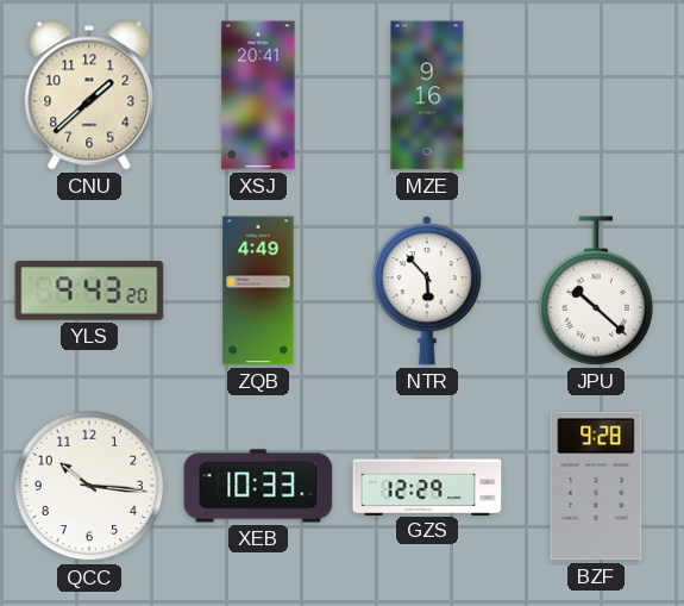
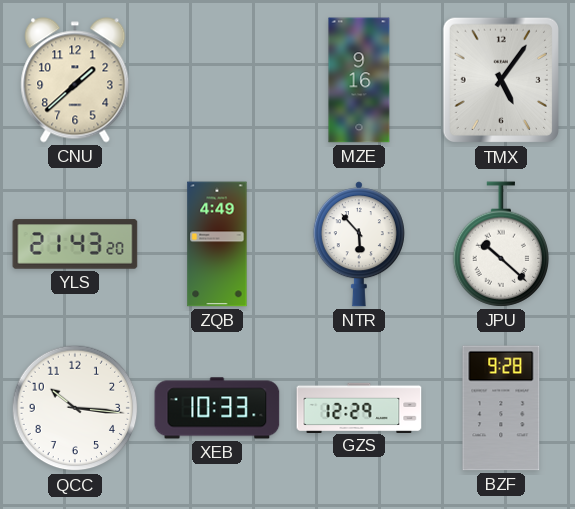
XSJ: 20:41 -> none
TMX: none -> 5:06
YLS: 9:43 -> 21:43
